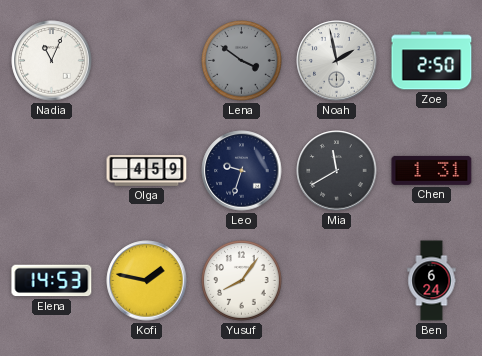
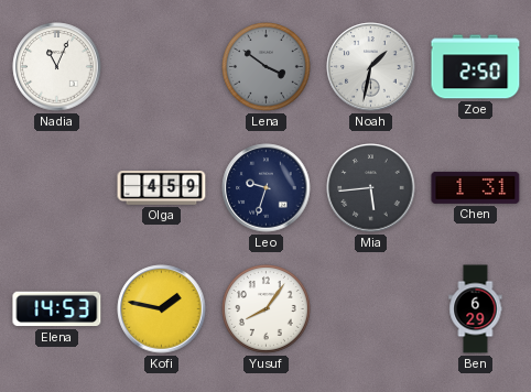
Noah: 1:58 -> 1:32
Mia: 11:40 -> 5:44
Ben: 6:24 -> 6:29
